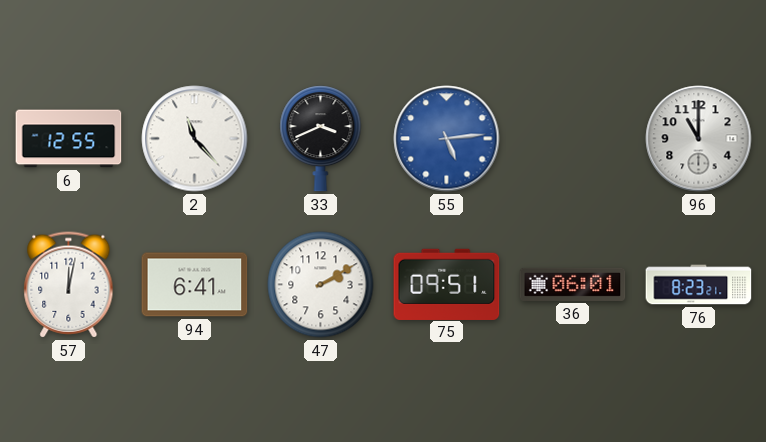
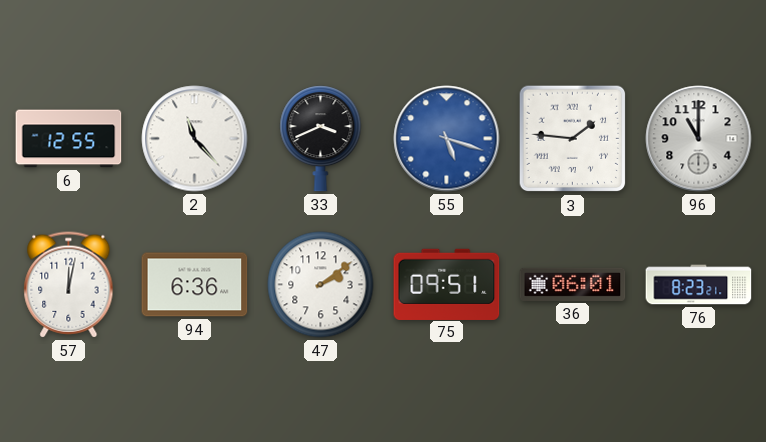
55: 5:14 -> 5:18
3: none -> 1:46
94: 6:41 -> 6:36
47: 2:10 -> 2:09
